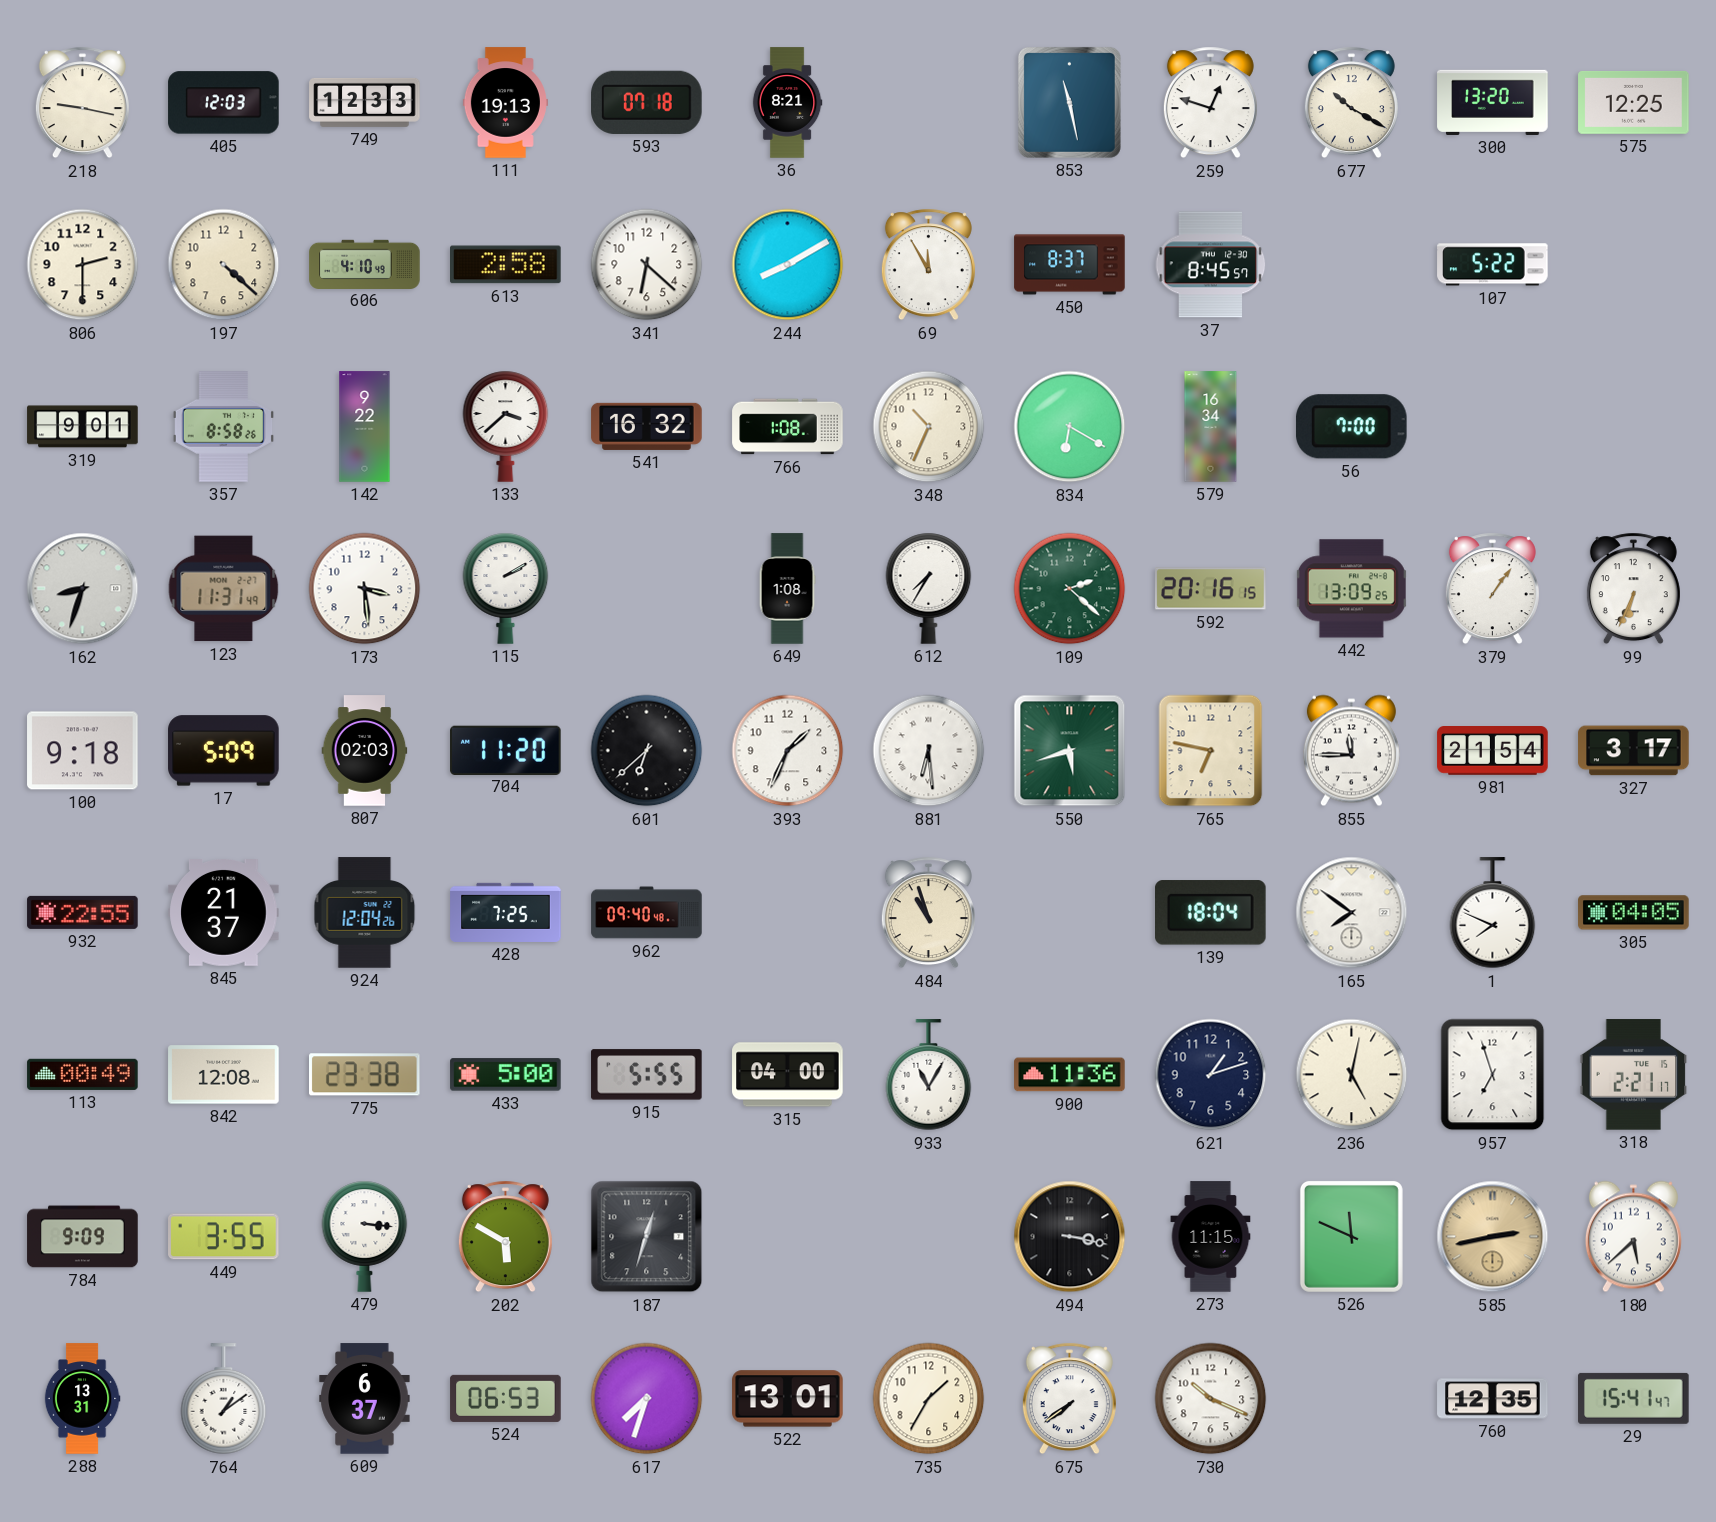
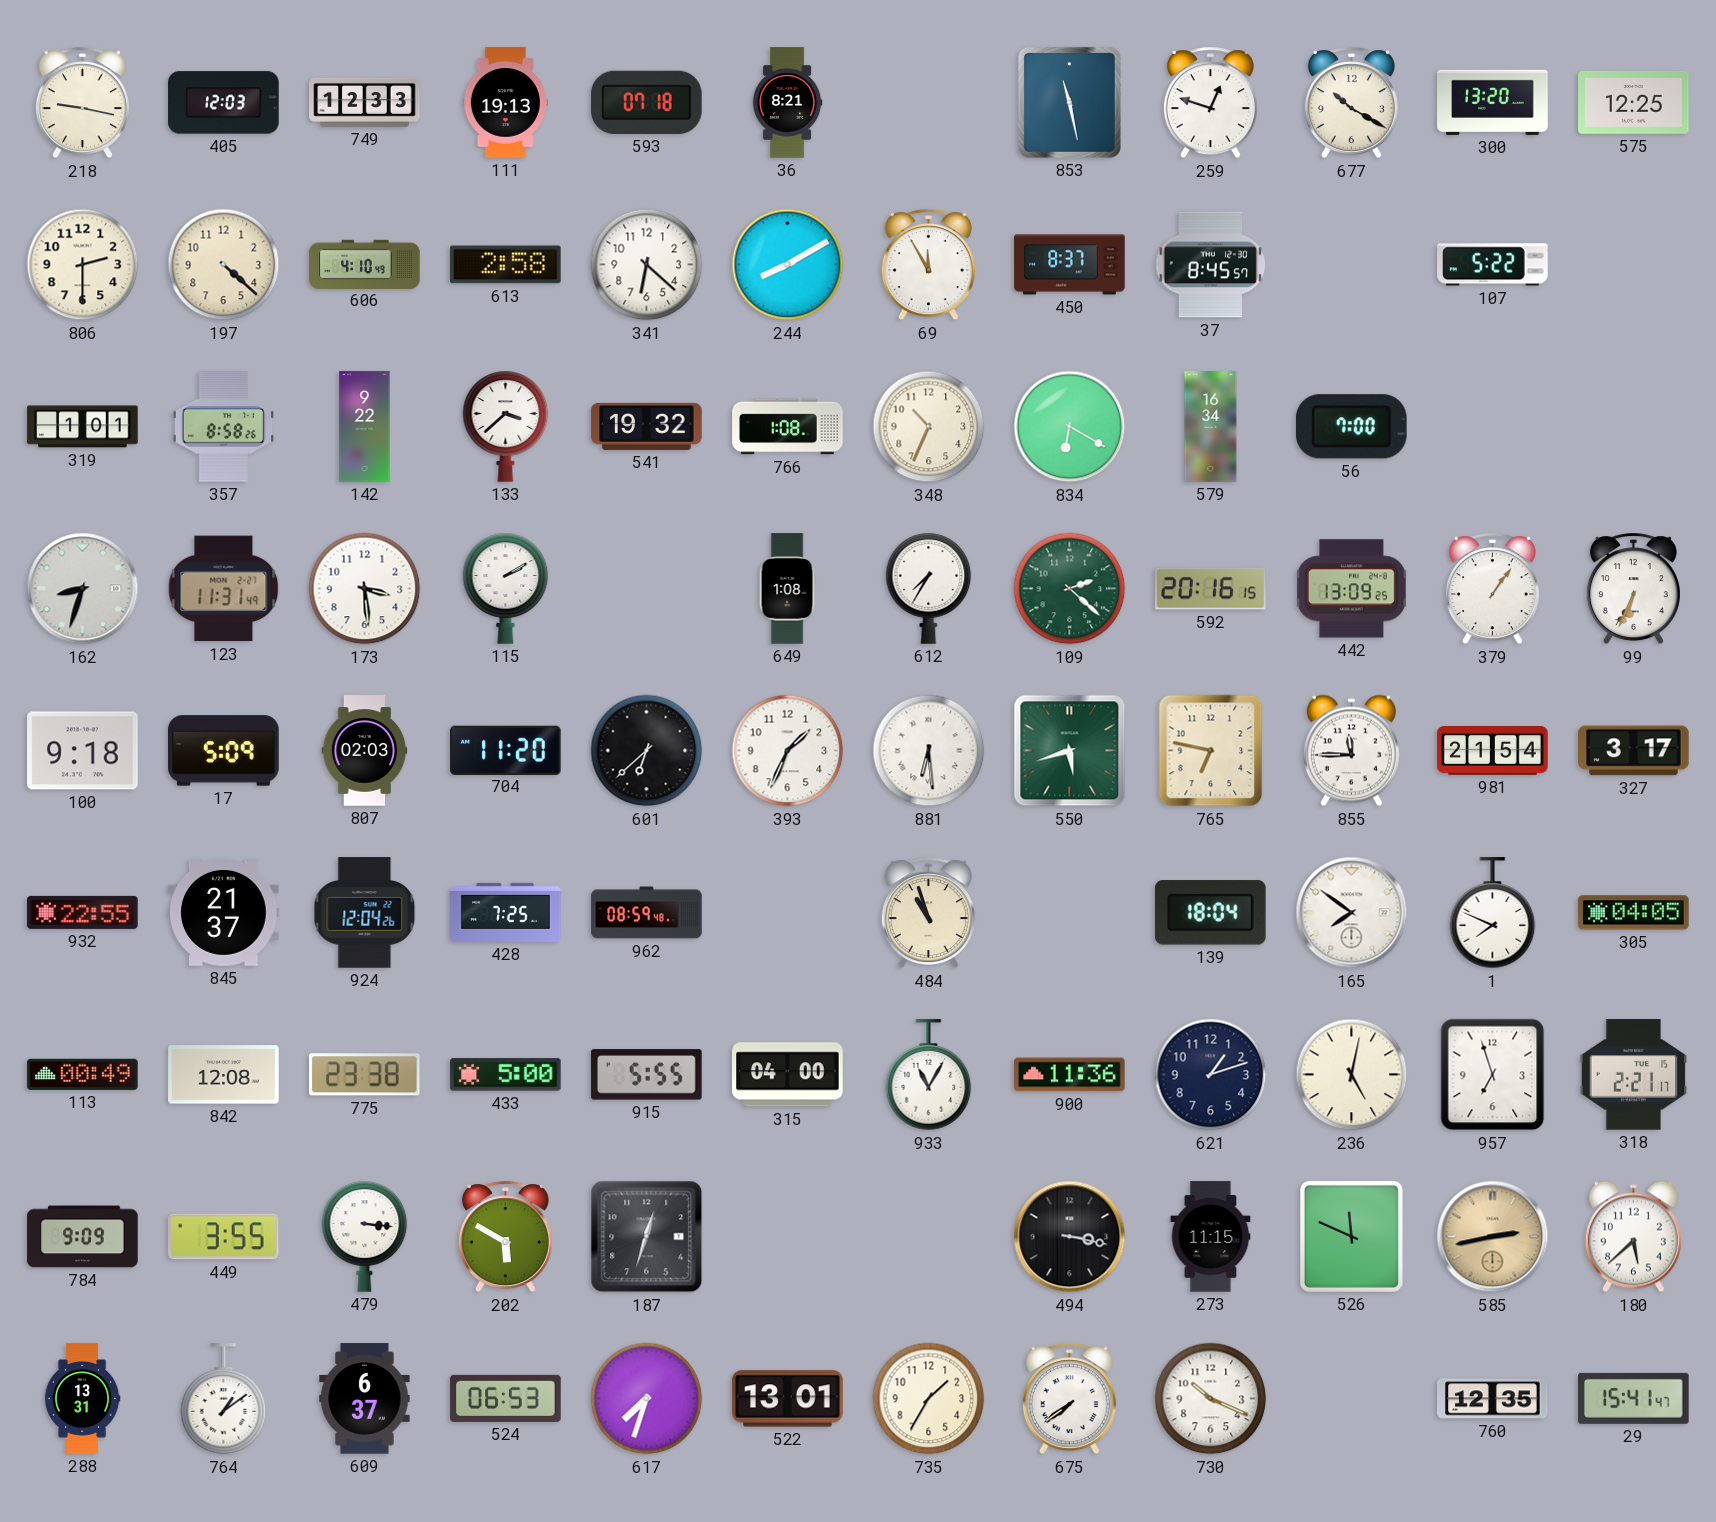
319: 9:01 -> 1:01
541: 16:32 -> 19:32
962: 09:40 -> 08:59
